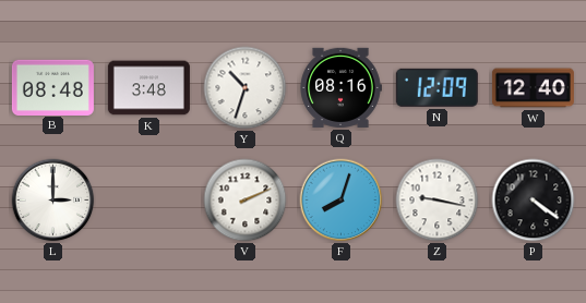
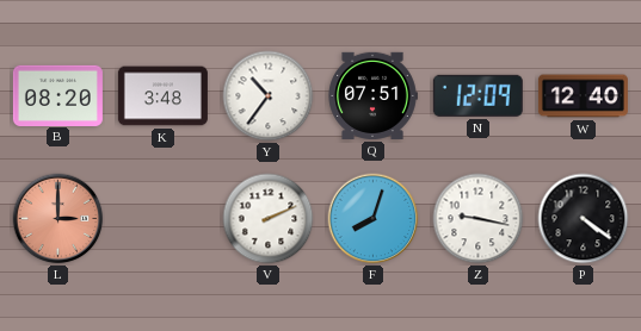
B: 08:48 -> 08:20
Y: 10:33 -> 10:36
Q: 08:16 -> 07:51
L dial: white -> salmon
